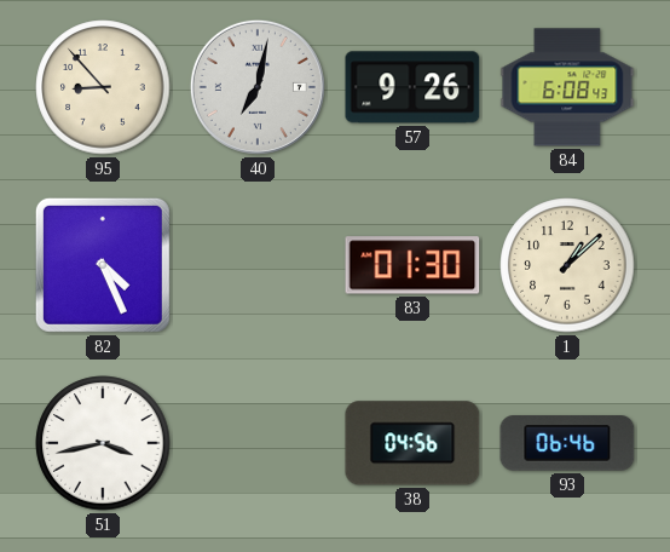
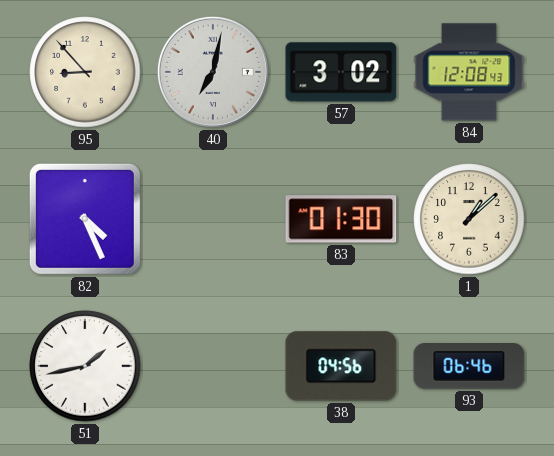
57: 9:26 -> 3:02
84: 6:08 -> 12:08
51: 3:43 -> 1:43
